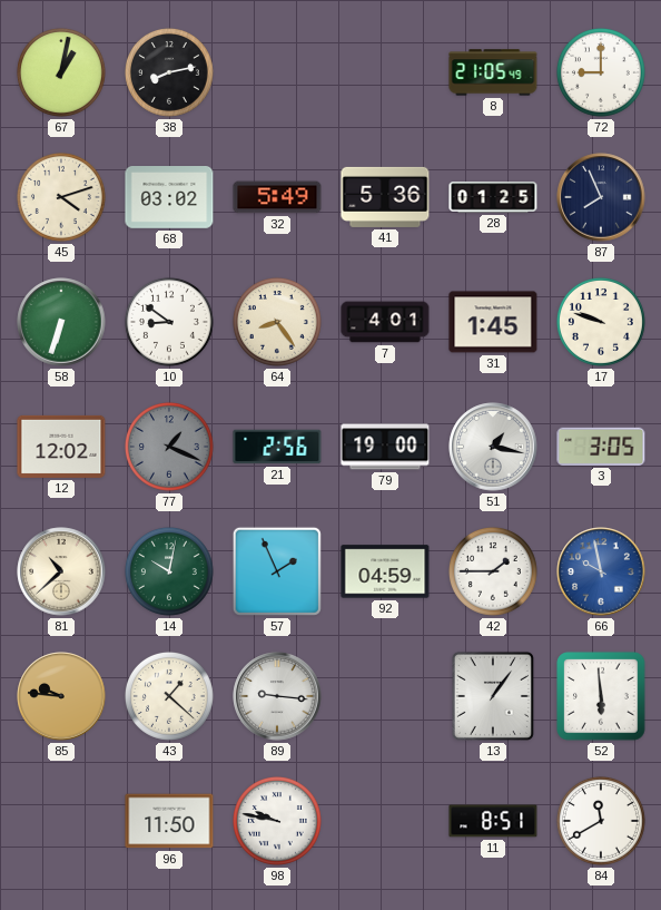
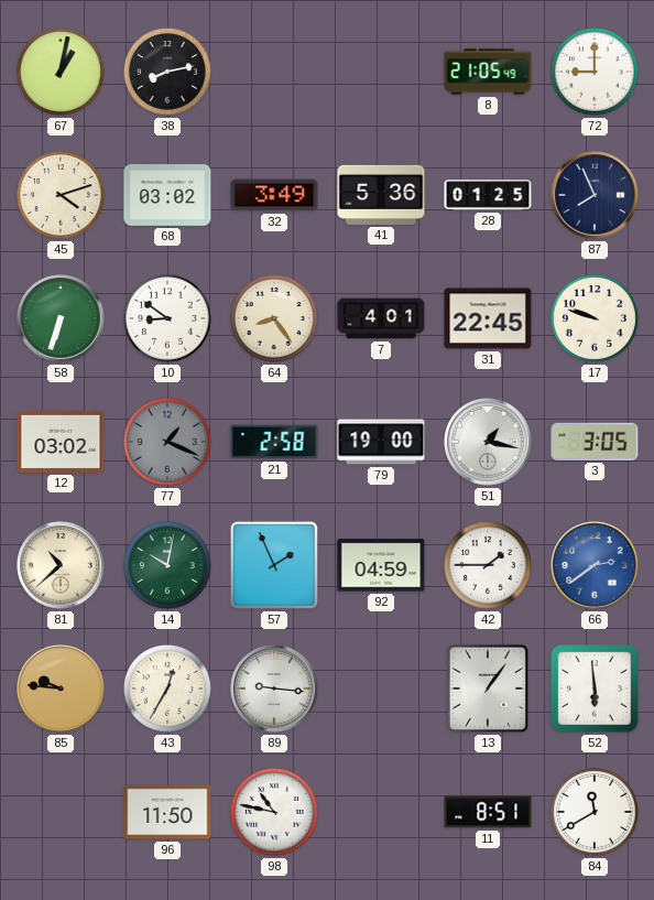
32: 5:49 -> 3:49
31: 1:45 -> 22:45
12: 12:02 -> 03:02
21: 2:56 -> 2:58
66: 9:58 -> 2:39
43: 1:22 -> 12:35
98: 9:47 -> 10:47
